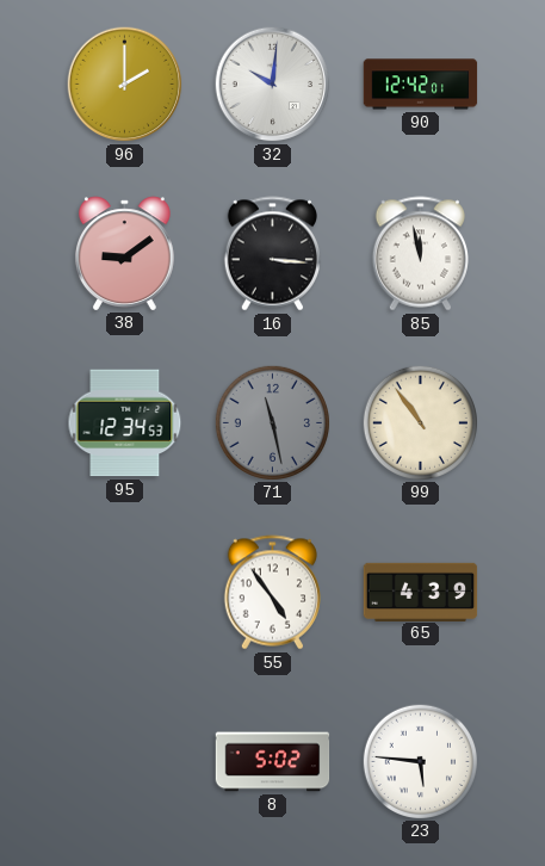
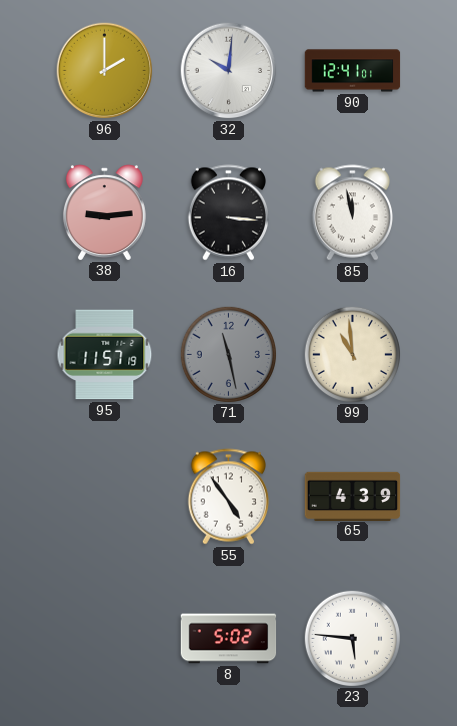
90: 12:42 -> 12:41
38: 9:09 -> 9:14
95: 12:34 -> 11:57
99: 10:54 -> 10:59
